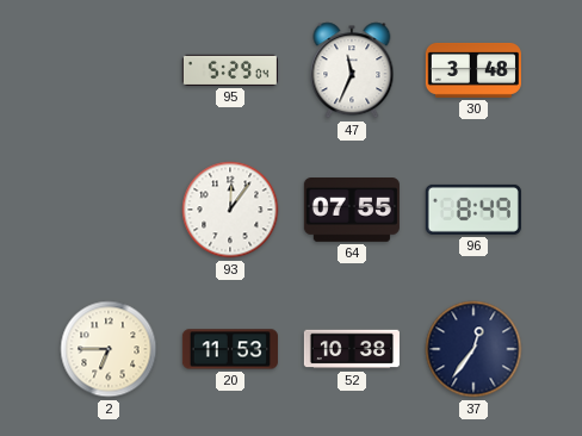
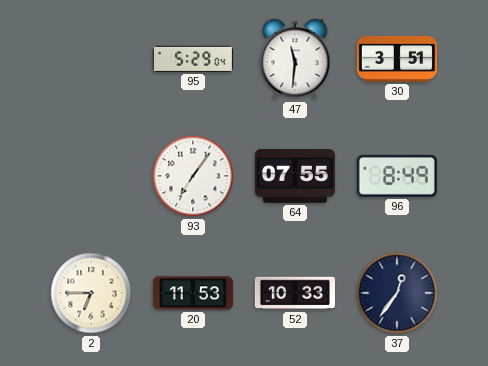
47: 11:34 -> 11:31
30: 3:48 -> 3:51
93: 12:06 -> 7:06
52: 10:38 -> 10:33
